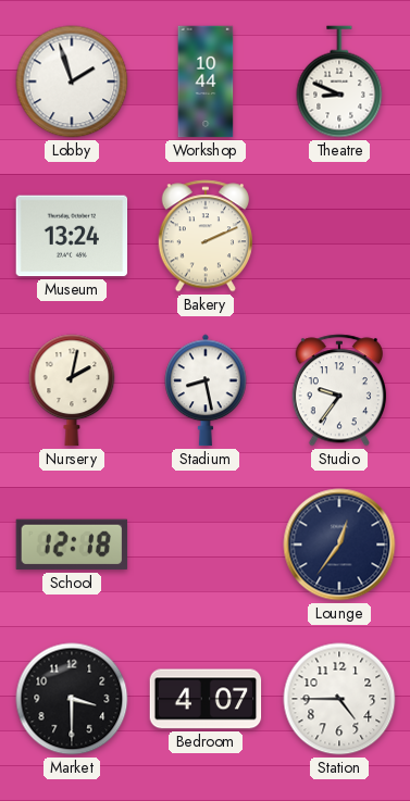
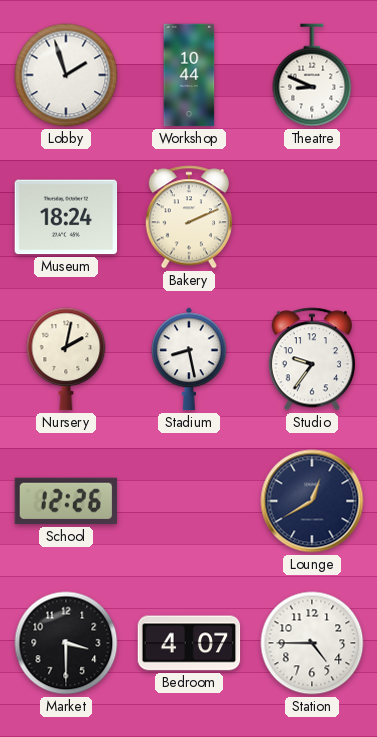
Museum: 13:24 -> 18:24
School: 12:18 -> 12:26
Lounge: 12:36 -> 12:40
